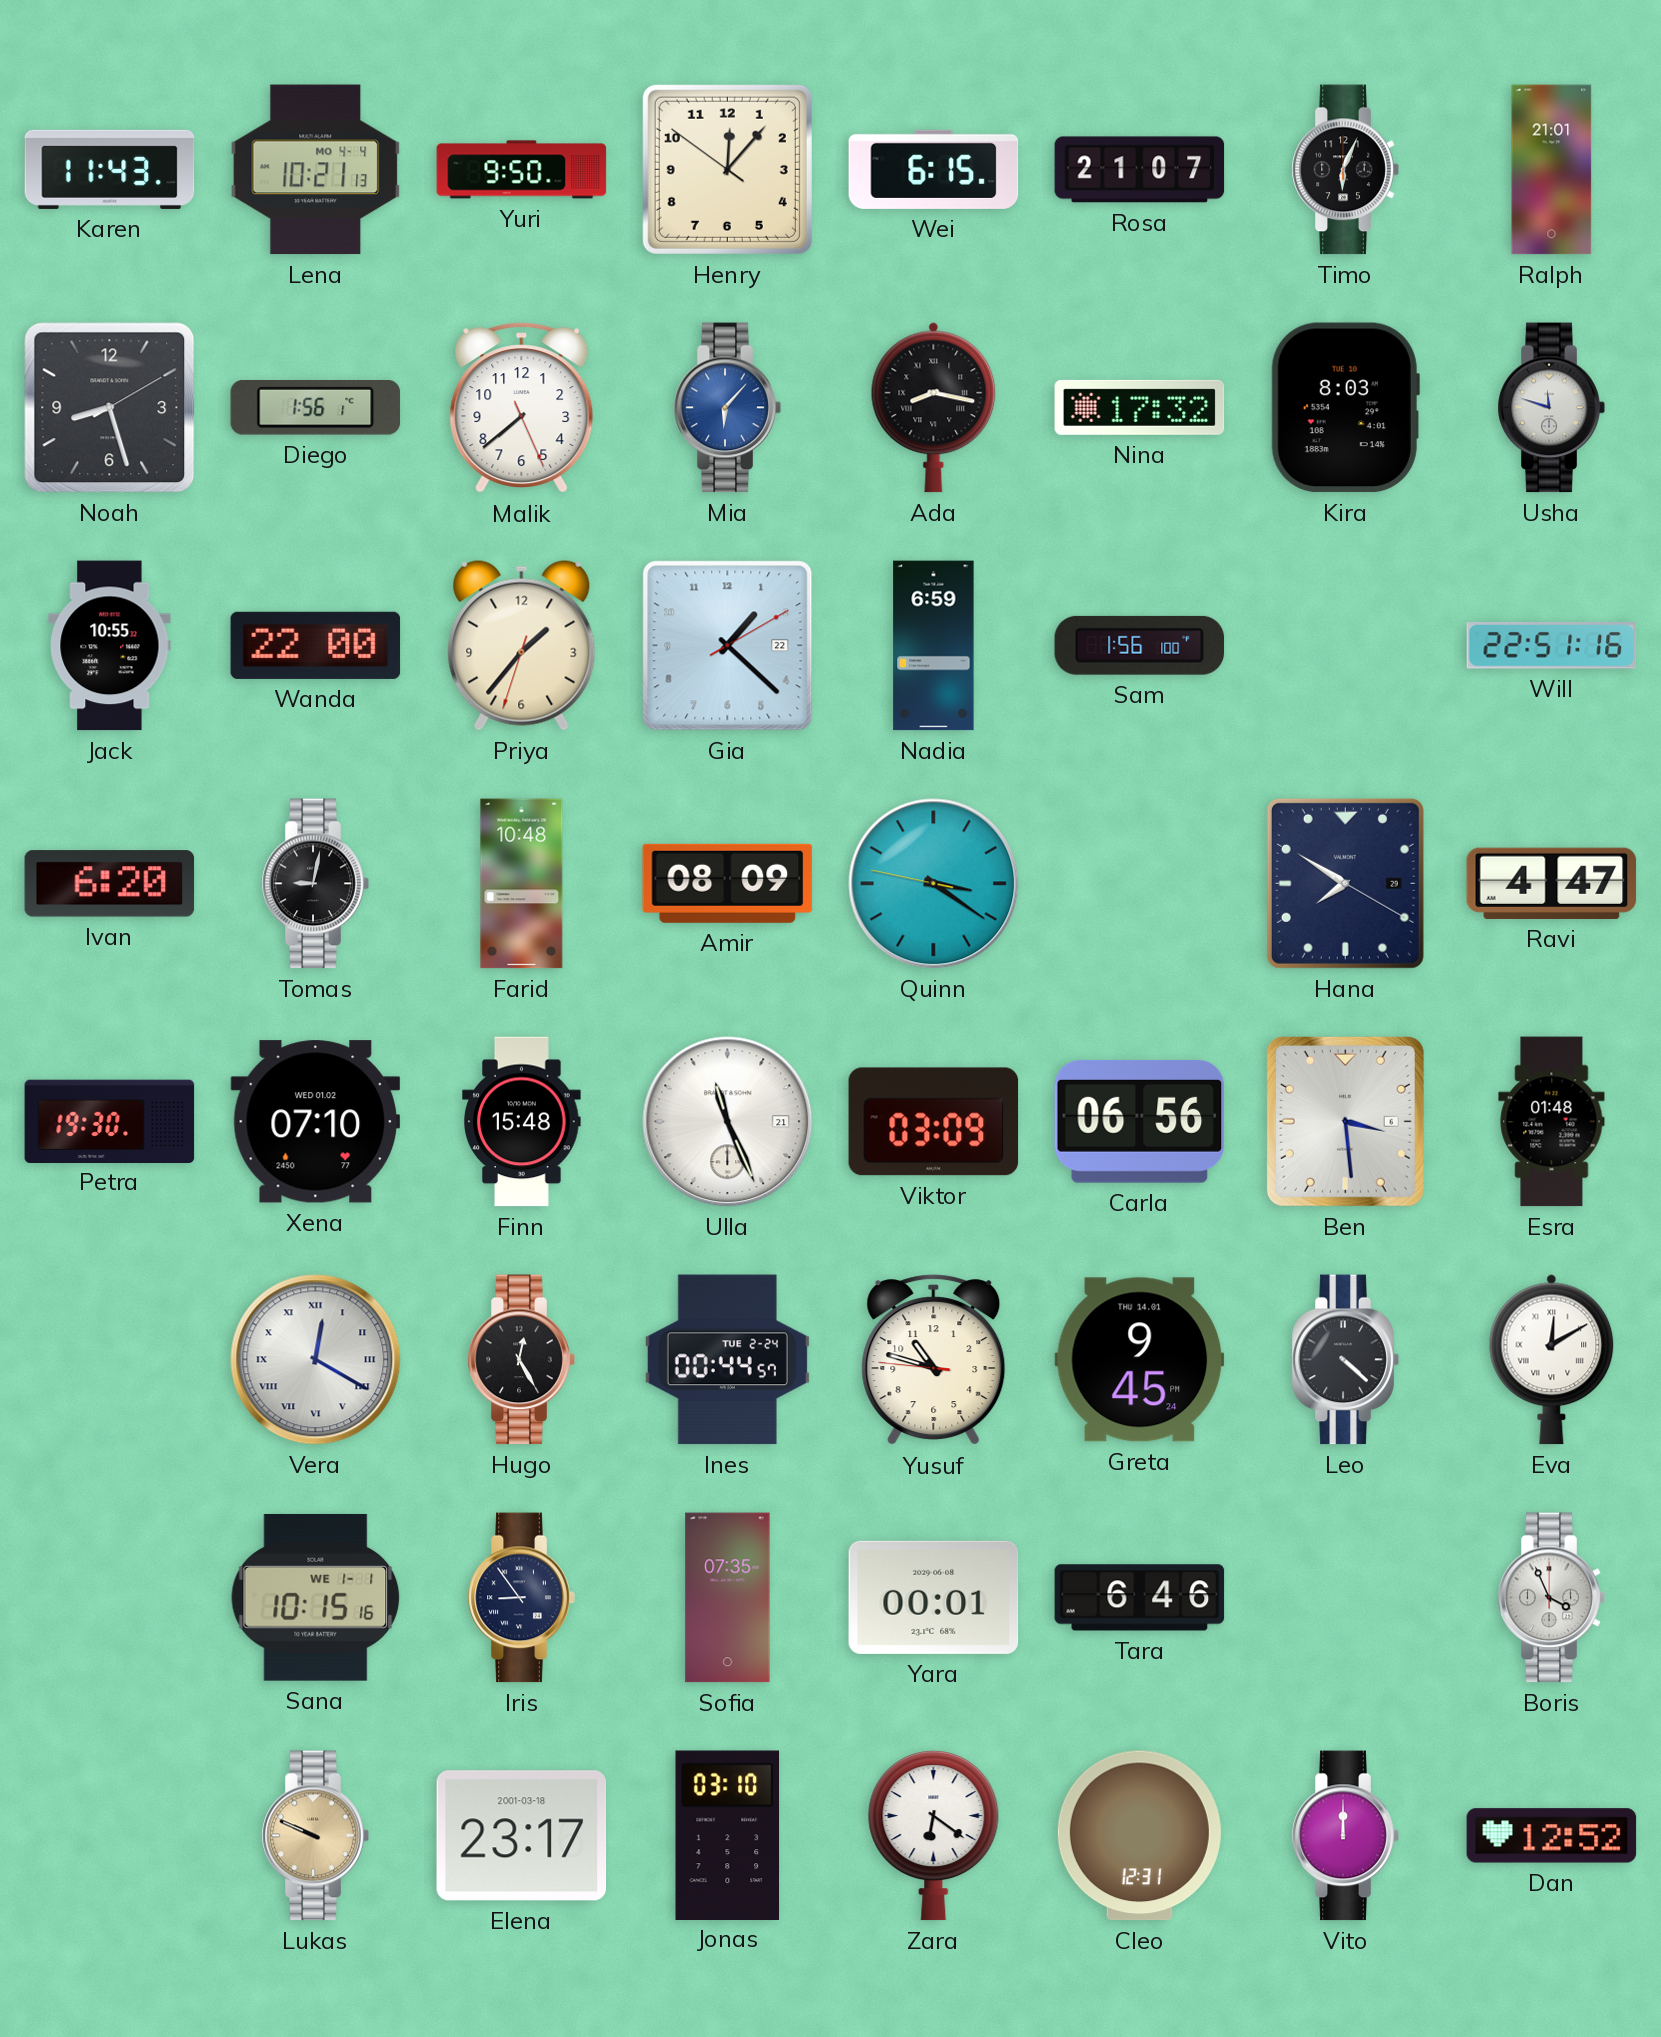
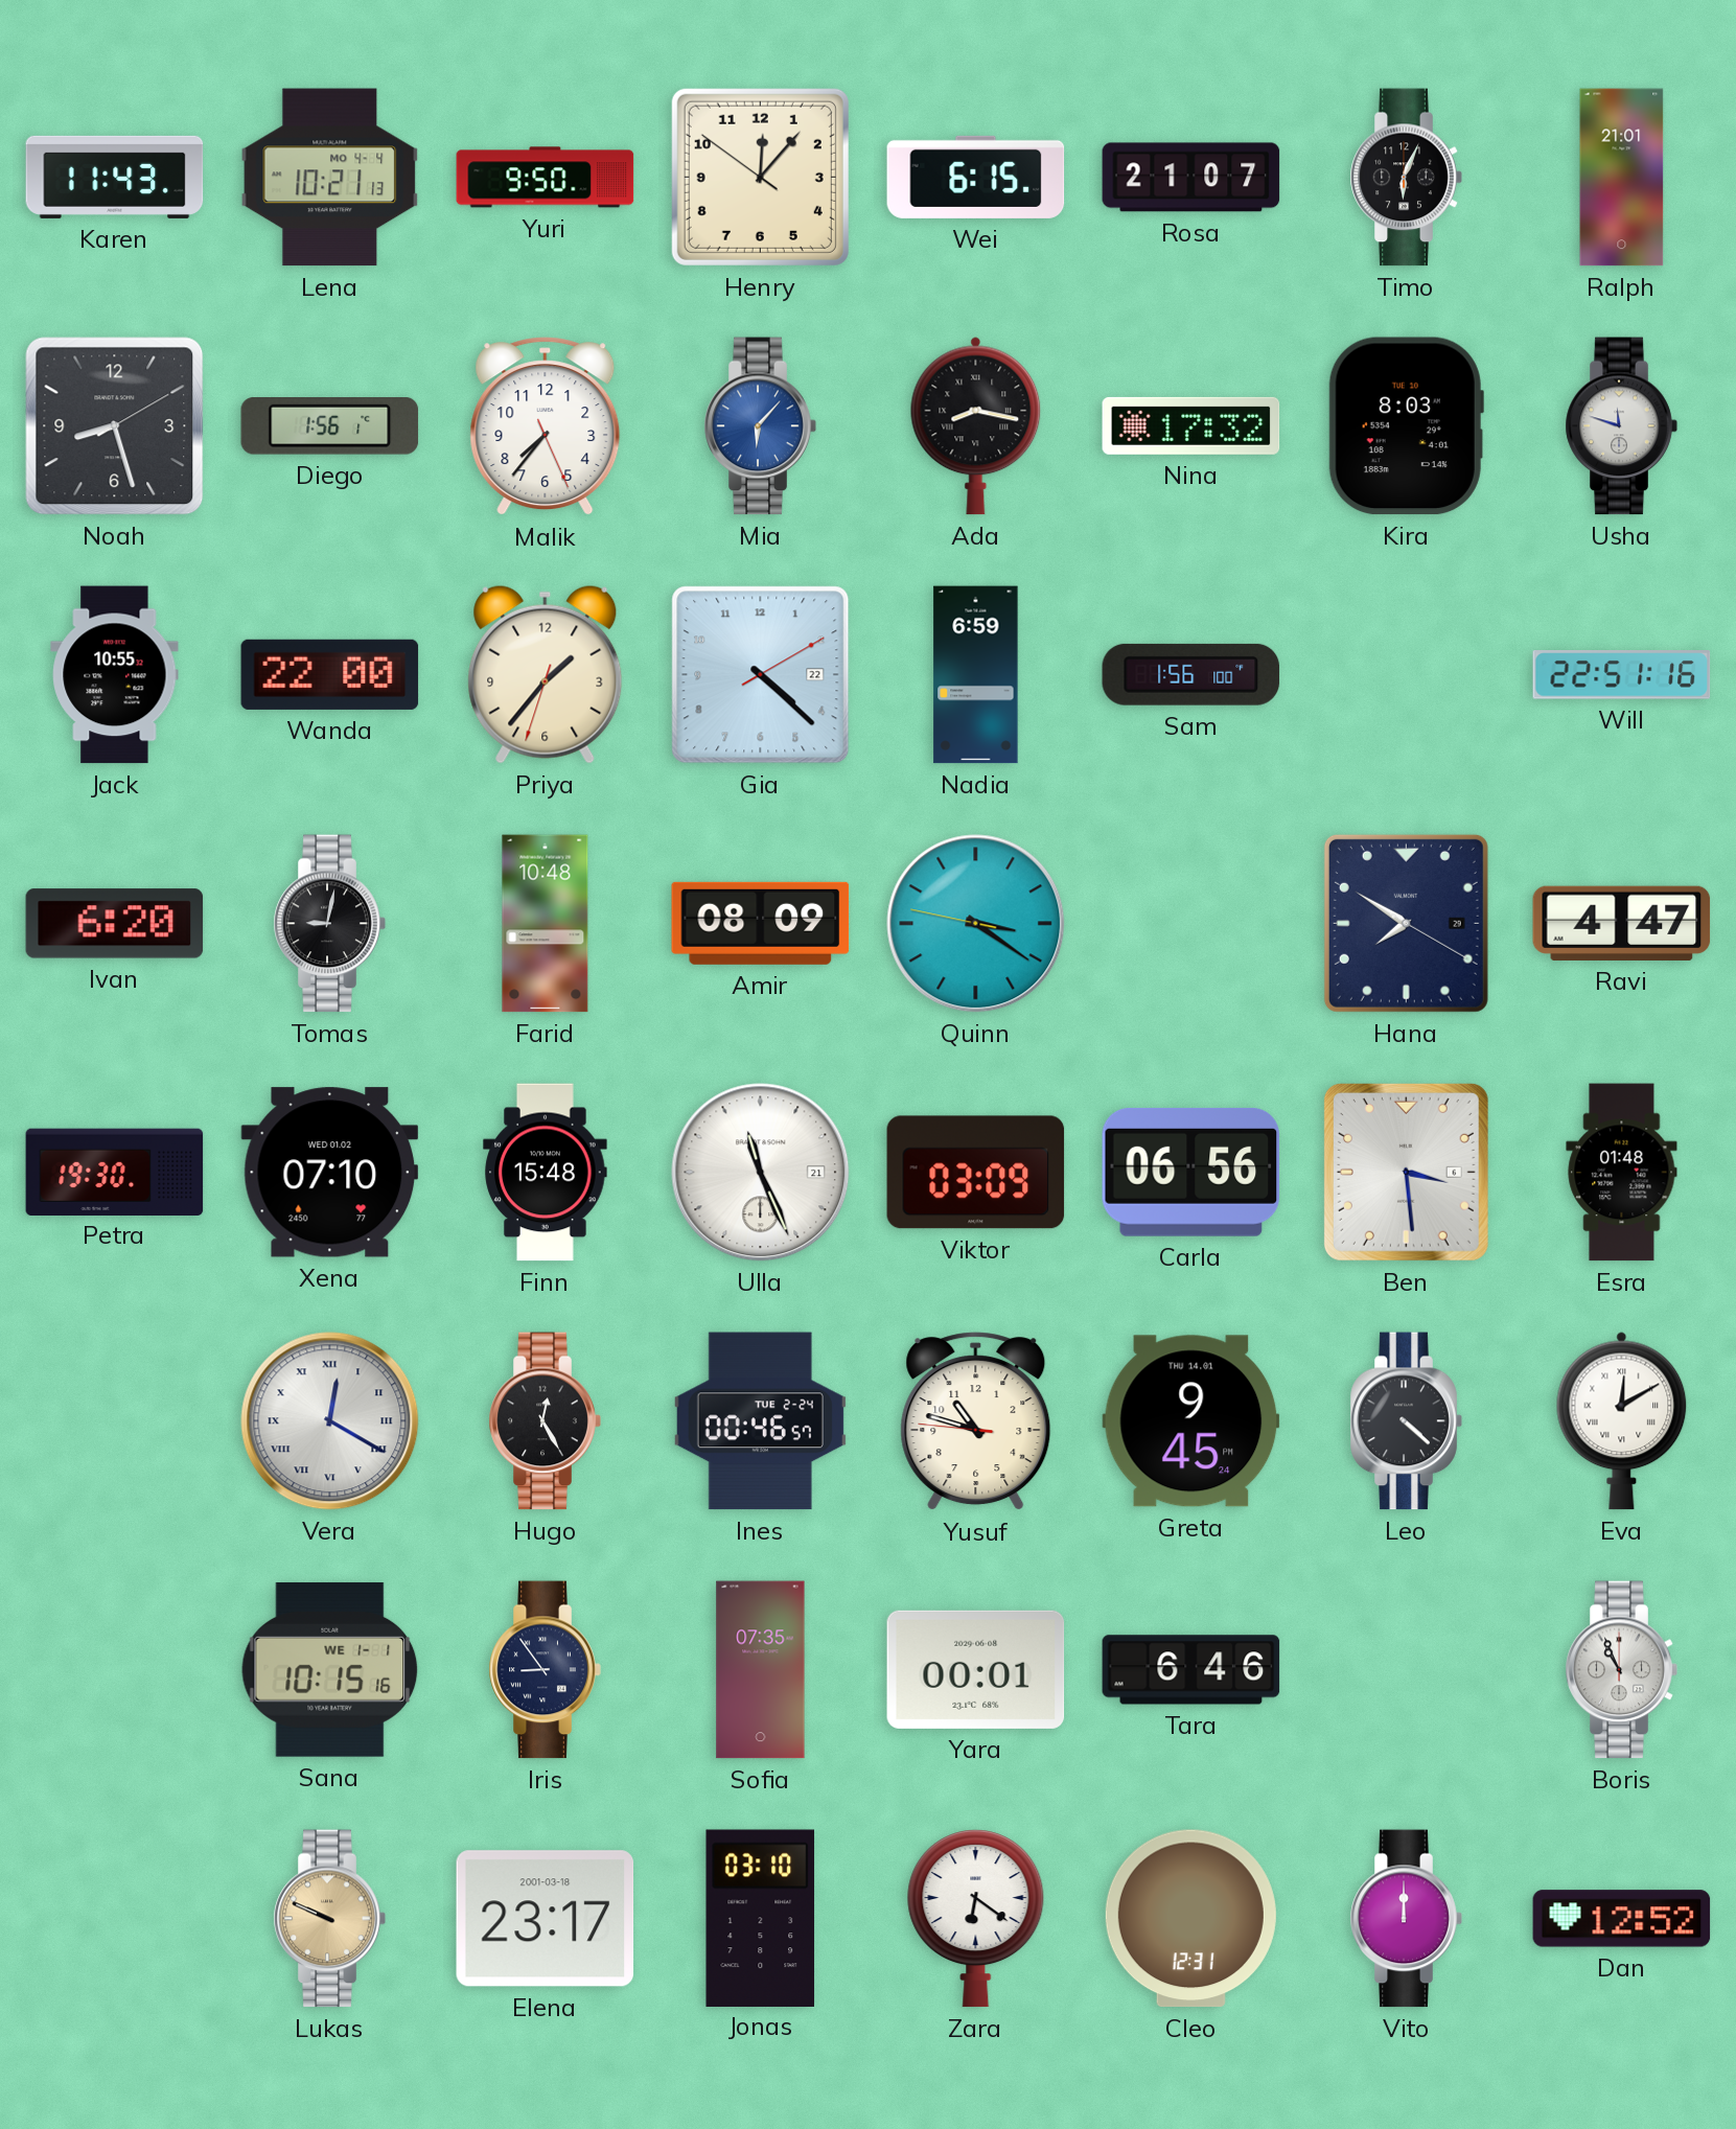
Malik: 7:38 -> 7:36
Gia: 1:22 -> 4:22
Ines: 00:44 -> 00:46
Boris: 3:56 -> 10:56
